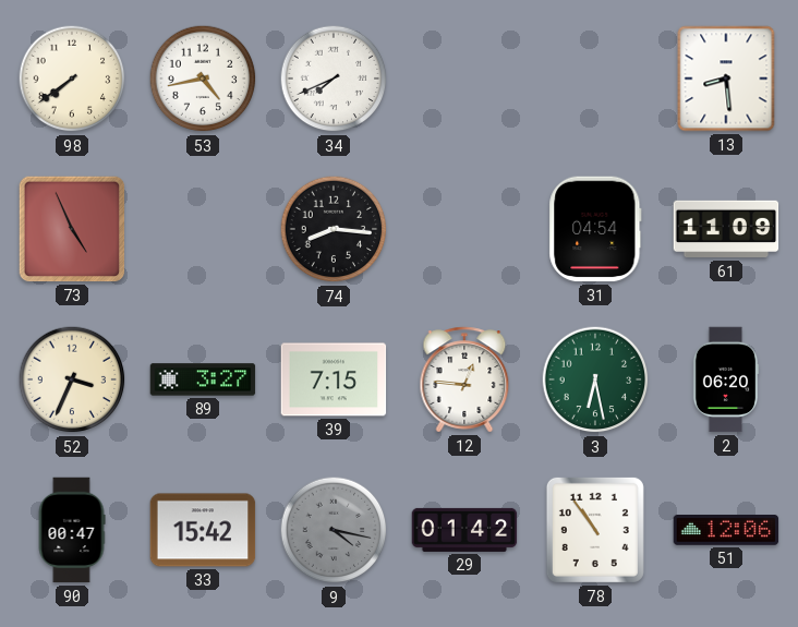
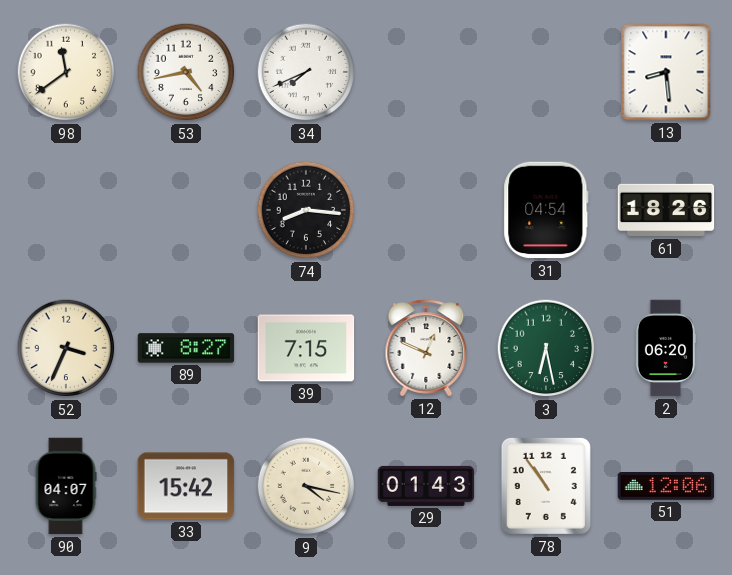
98: 7:39 -> 11:39
73: 4:56 -> none
61: 11:09 -> 18:26
89: 3:27 -> 8:27
12: 12:46 -> 12:49
90: 00:47 -> 04:07
9 dial: grey -> cream
29: 01:42 -> 01:43
